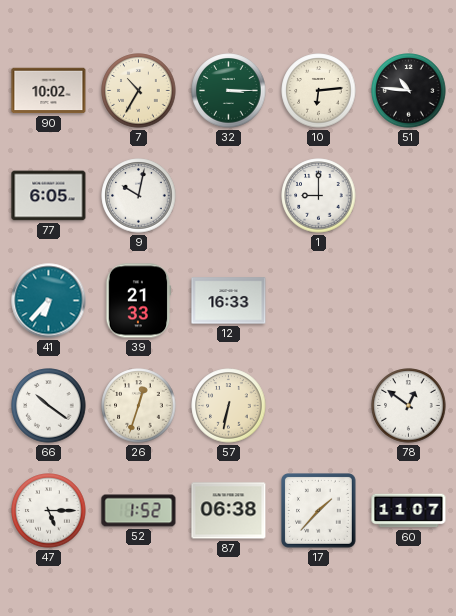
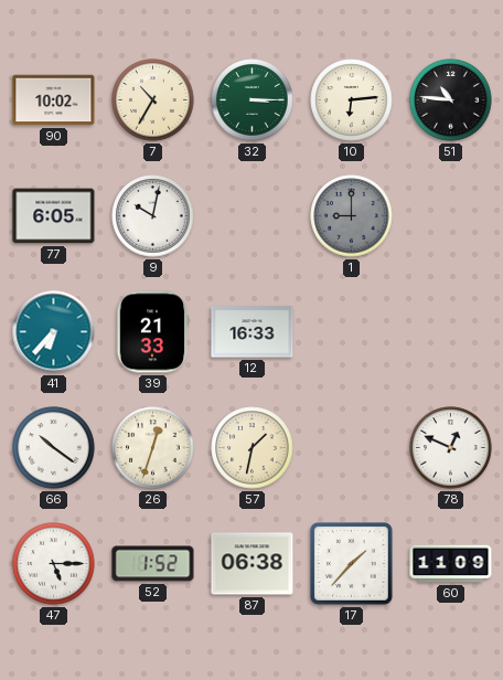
1 dial: white -> grey
57: 6:32 -> 1:32
78: 12:51 -> 12:49
60: 11:07 -> 11:09
